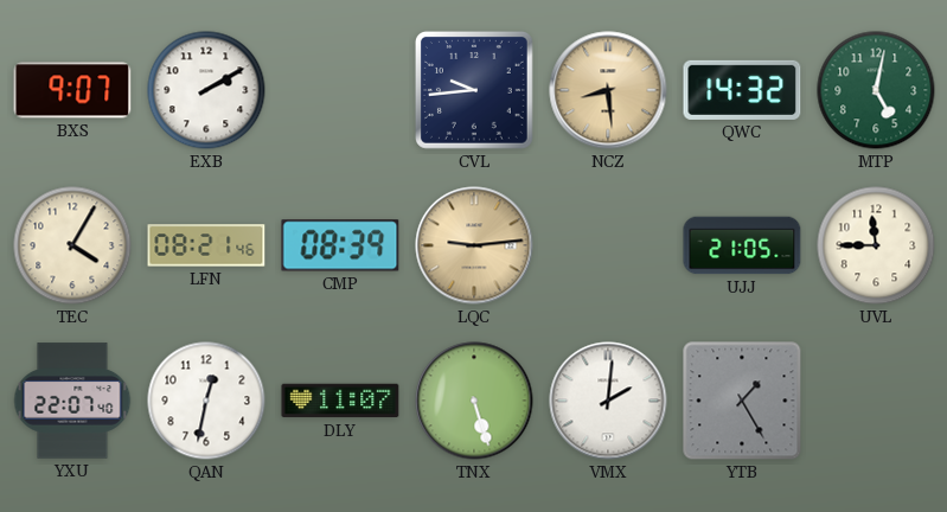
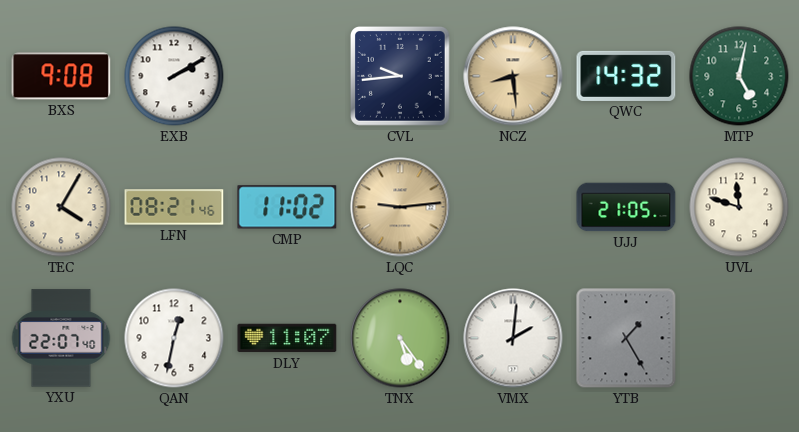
BXS: 9:07 -> 9:08
CMP: 08:39 -> 11:02
UVL: 11:45 -> 11:48
TNX: 5:27 -> 5:24
